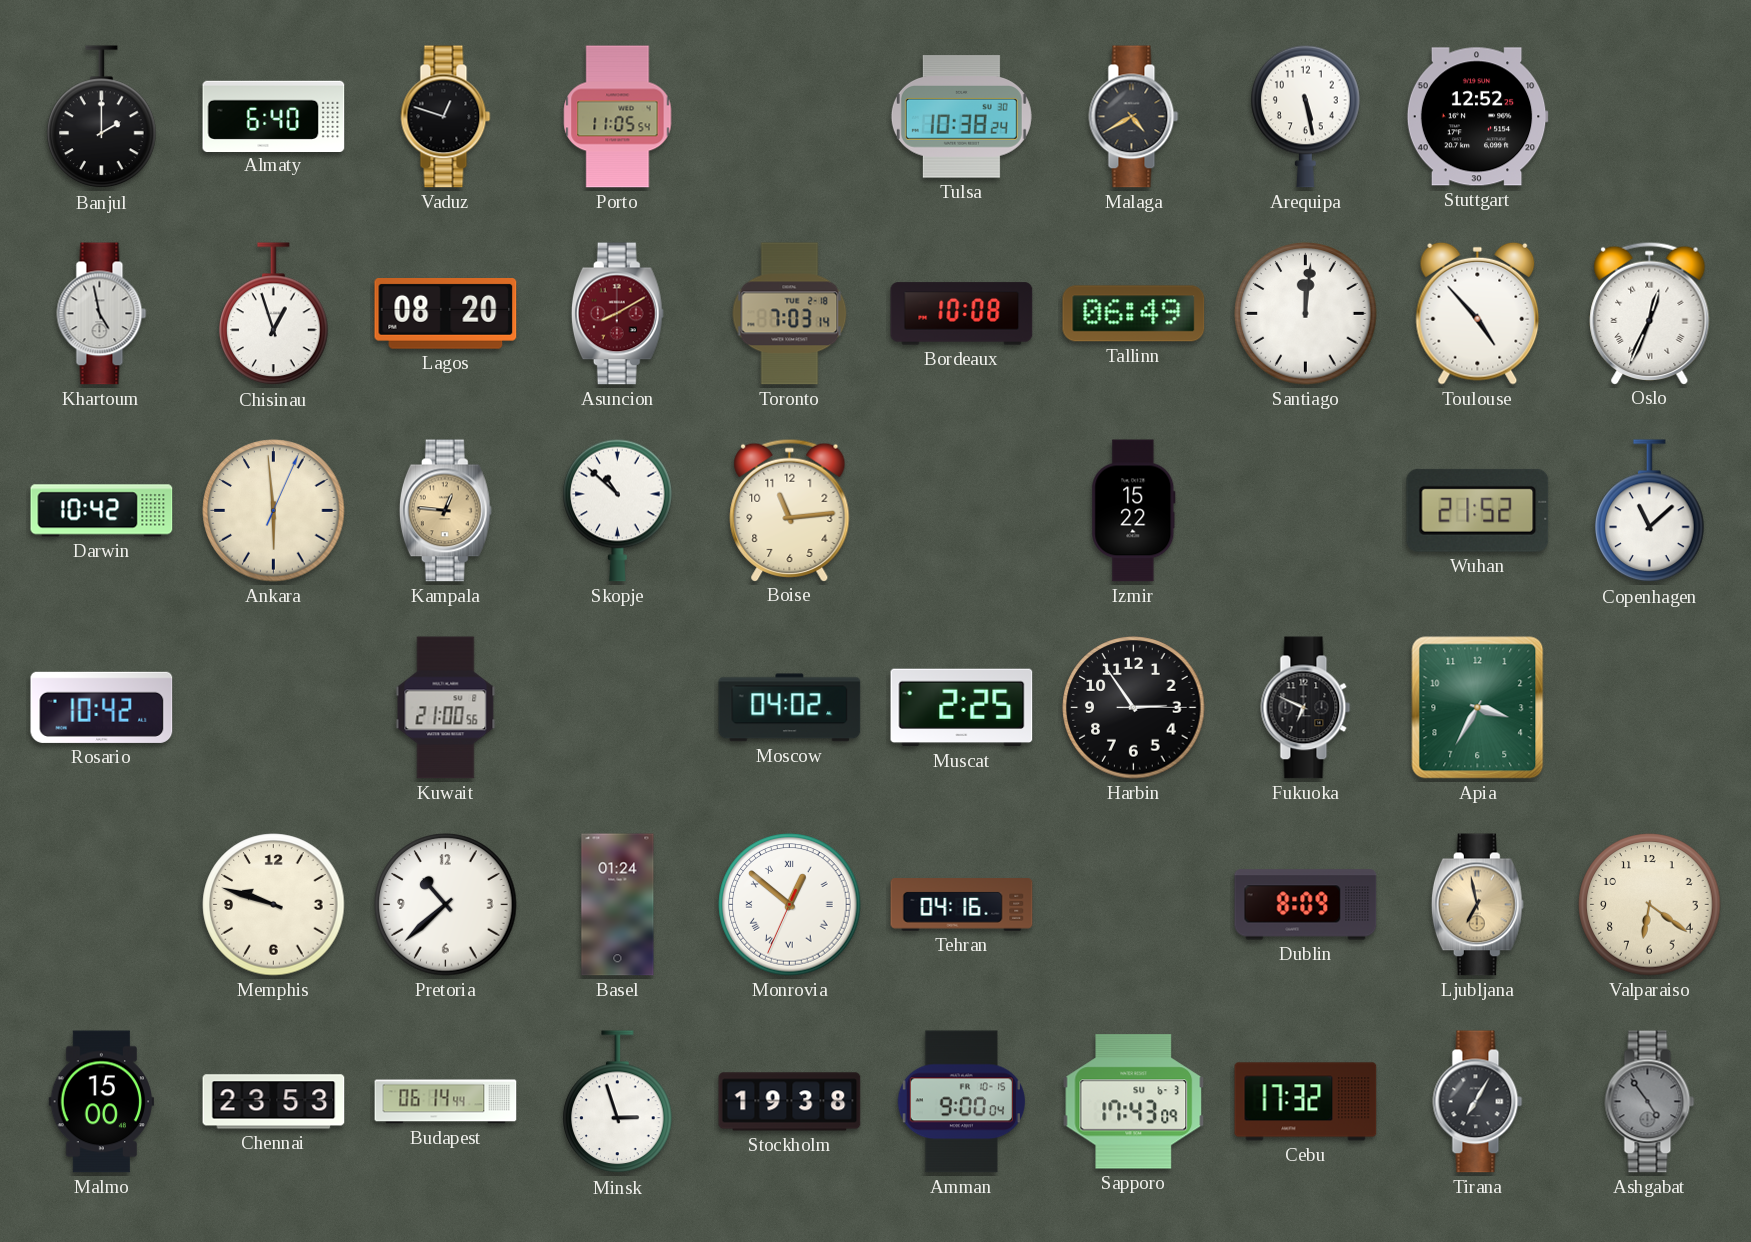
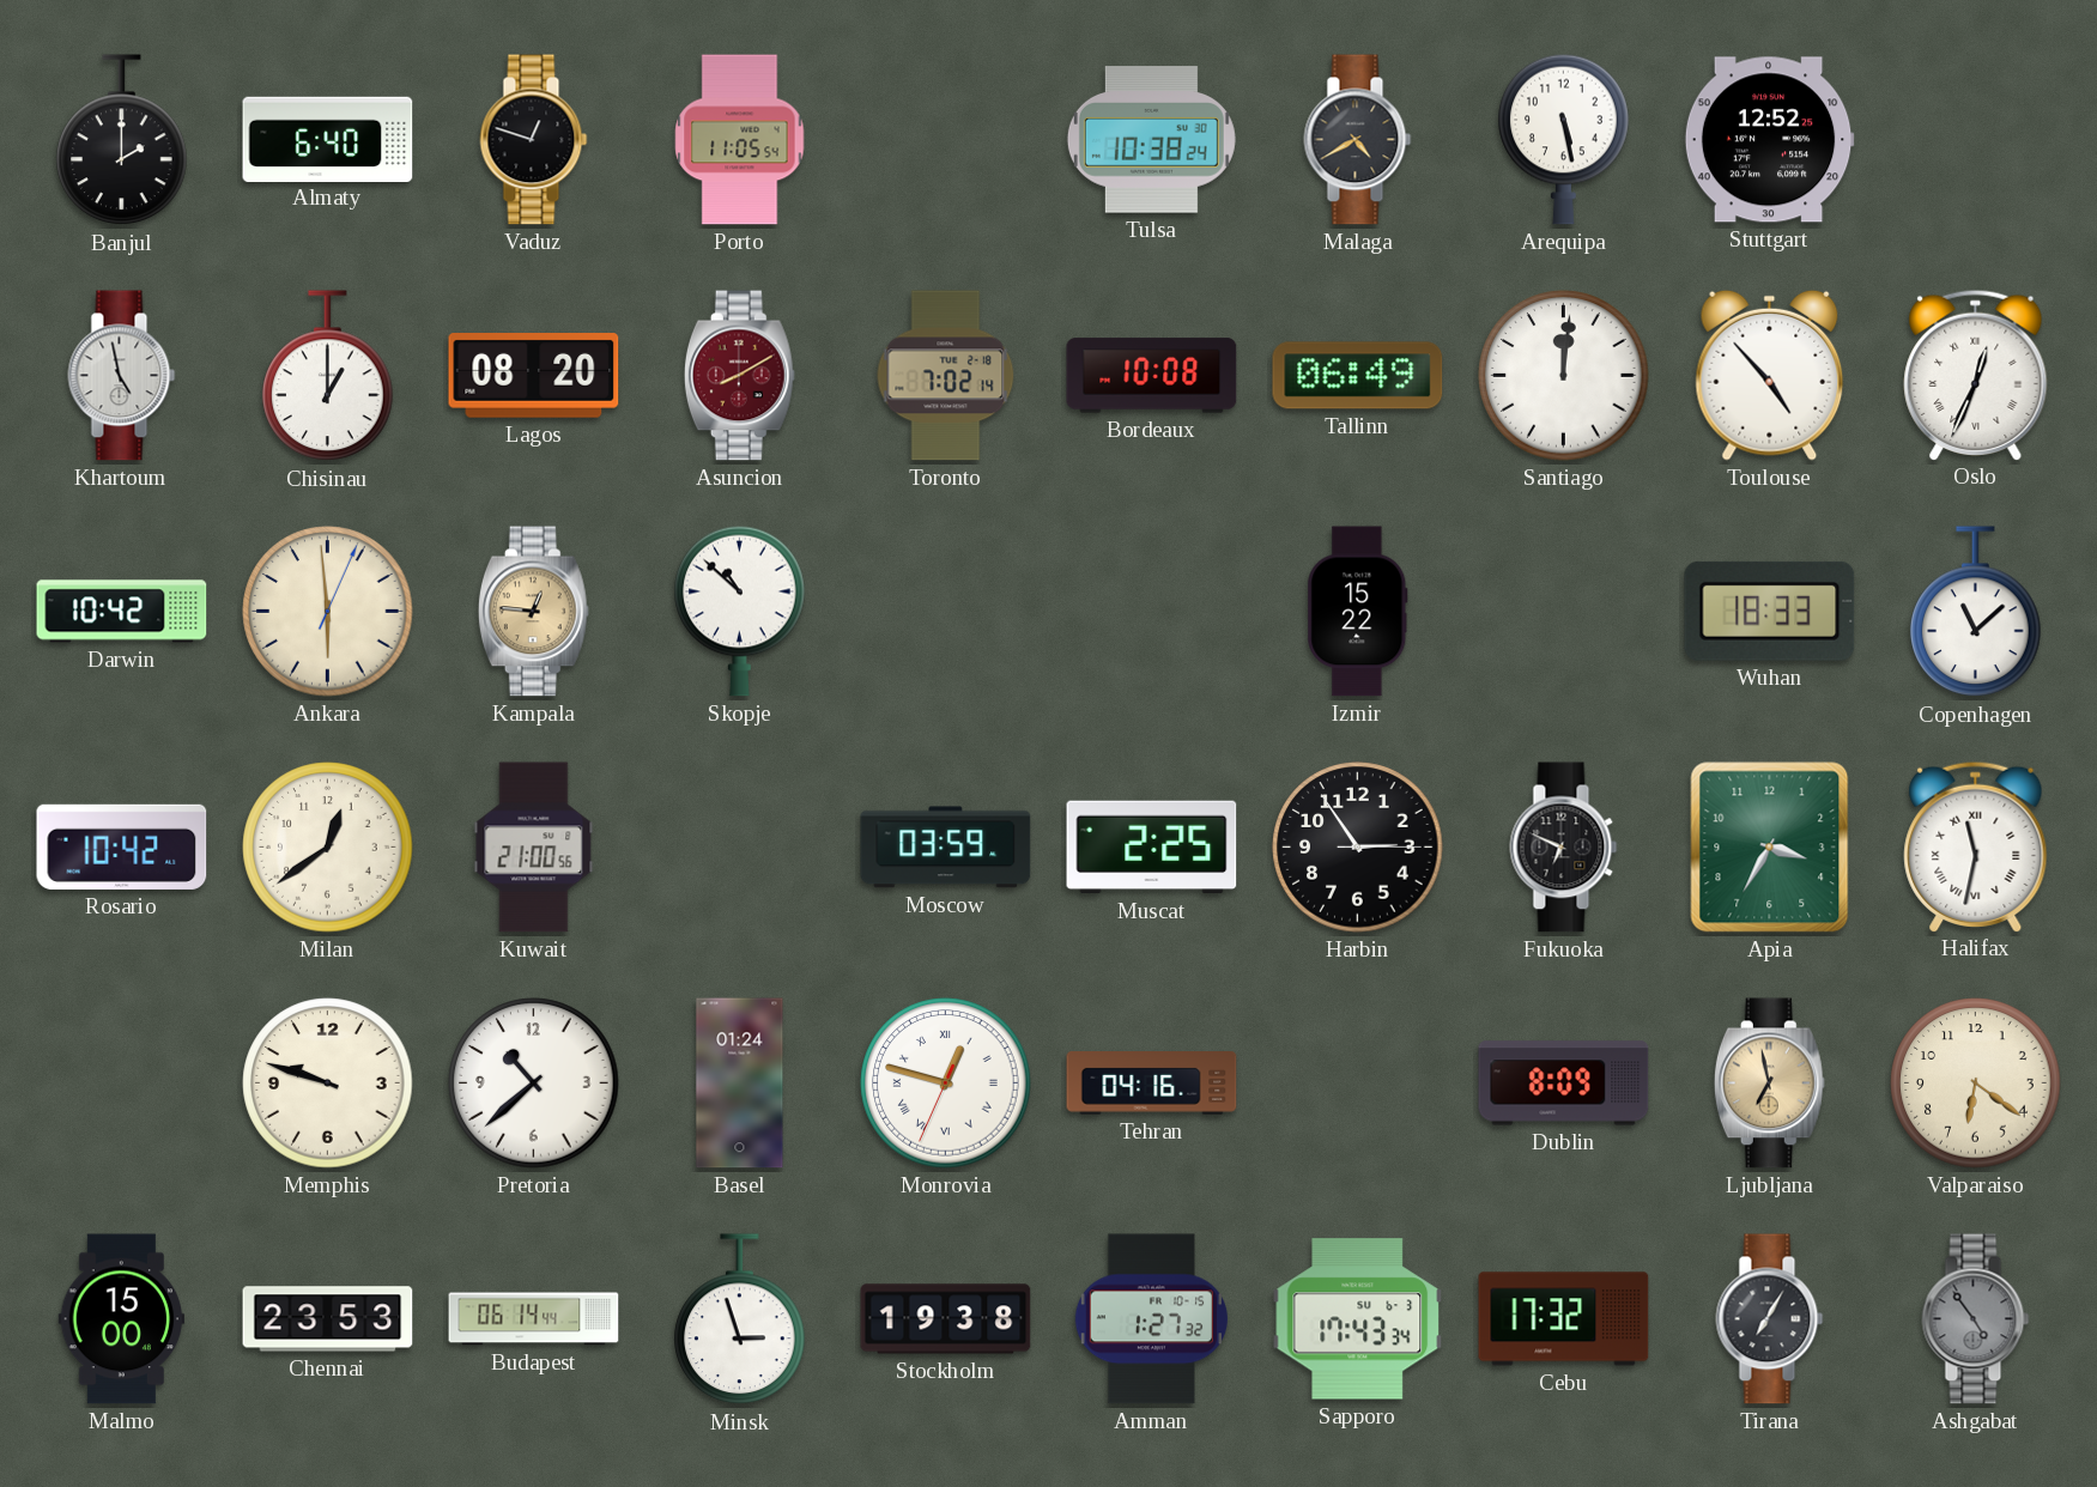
Chisinau: 12:57 -> 1:00
Toronto: 7:03 -> 7:02
Boise: 11:14 -> none
Wuhan: 21:52 -> 18:33
Milan: none -> 12:39
Moscow: 04:02 -> 03:59
Halifax: none -> 11:32
Monrovia: 12:51 -> 12:47
Amman: 9:00 -> 1:27
Sapporo: 17:43:09 -> 17:43:34
